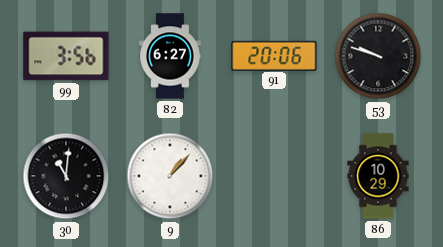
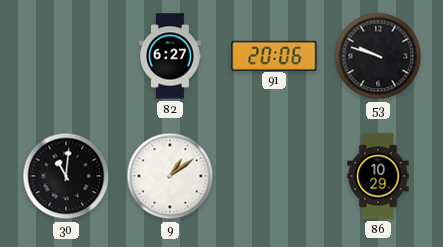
99: 3:56 -> none
9: 1:07 -> 1:09
